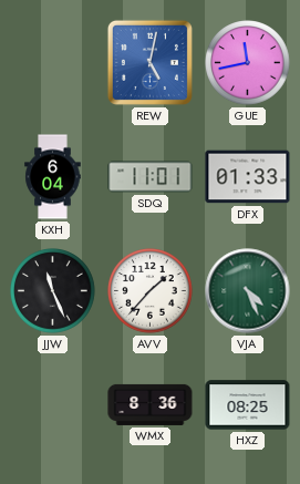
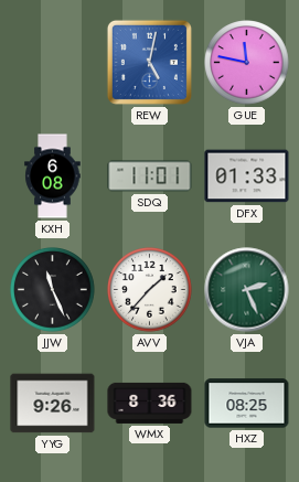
GUE: 11:43 -> 11:47
KXH: 6:04 -> 6:08
VJA: 4:26 -> 2:26
YYG: none -> 9:26
